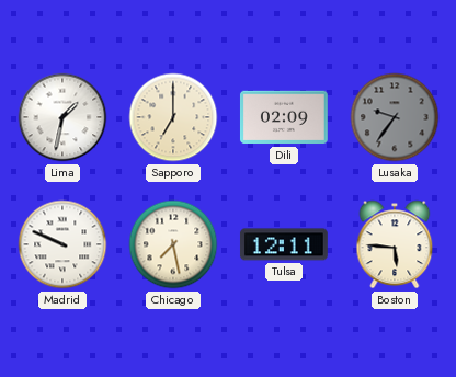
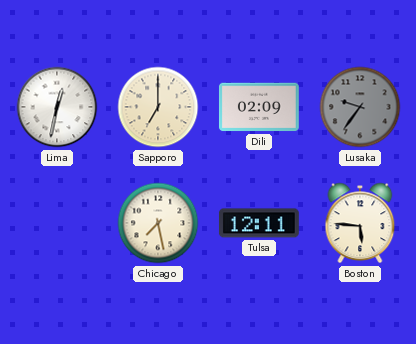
Lima: 1:32 -> 12:32
Madrid: 9:49 -> none
